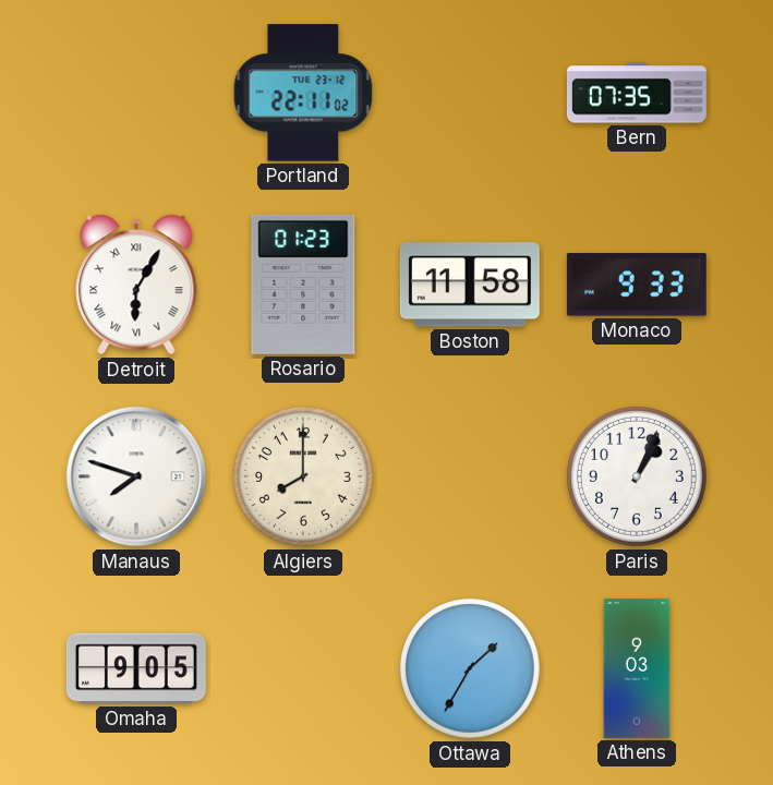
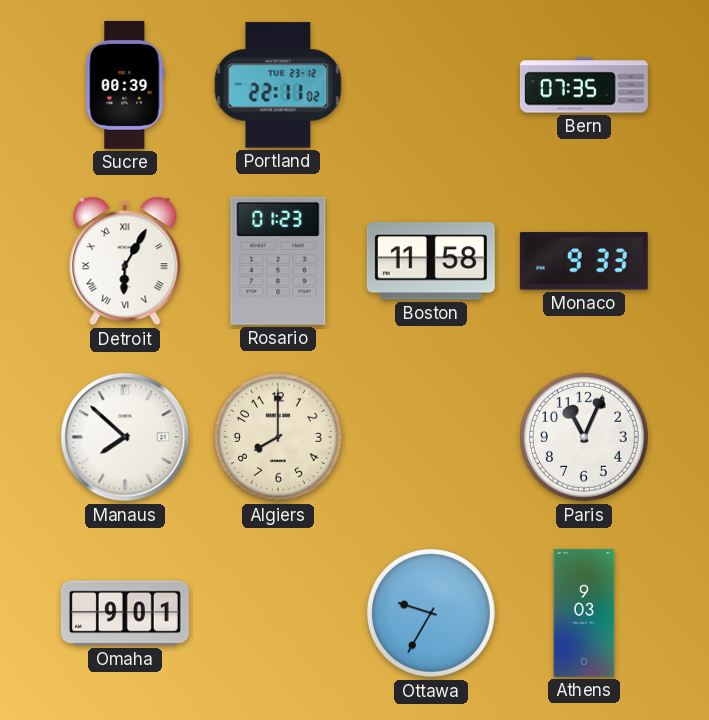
Sucre: none -> 00:39
Manaus: 7:48 -> 7:52
Paris: 1:04 -> 11:04
Omaha: 9:05 -> 9:01
Ottawa: 1:35 -> 9:35
